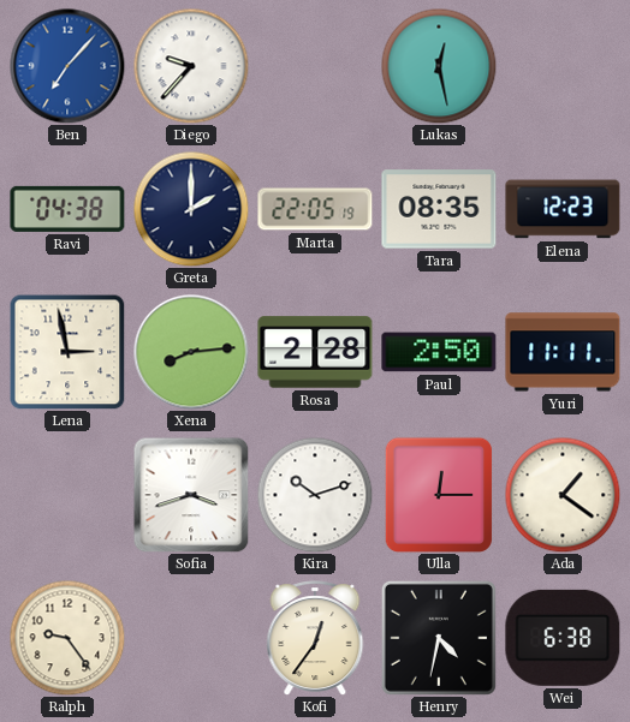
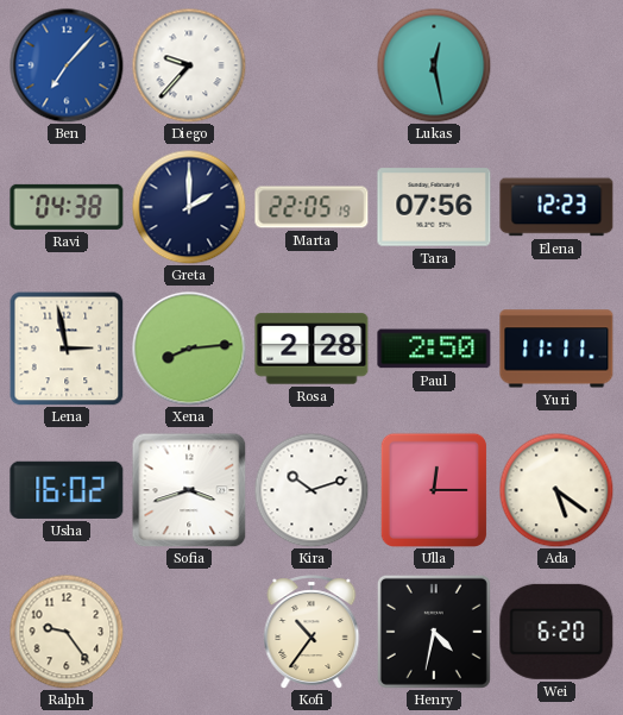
Tara: 08:35 -> 07:56
Usha: none -> 16:02
Ada: 1:21 -> 5:21
Kofi: 12:36 -> 10:36
Wei: 6:38 -> 6:20
